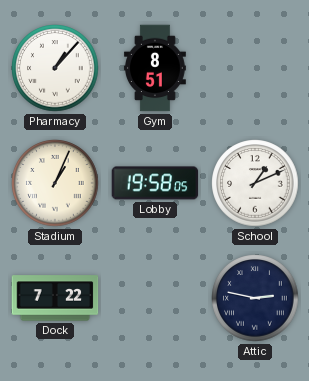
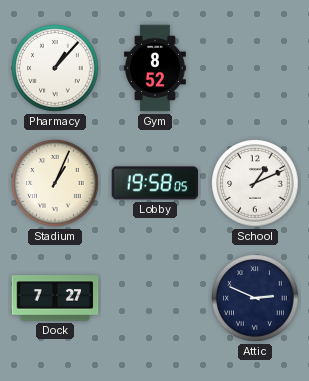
Gym: 8:51 -> 8:52
Dock: 7:22 -> 7:27
Attic: 2:47 -> 2:49
